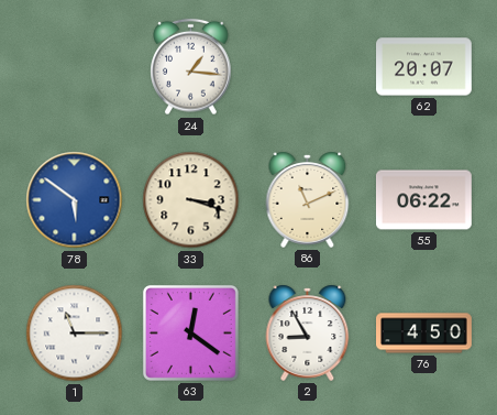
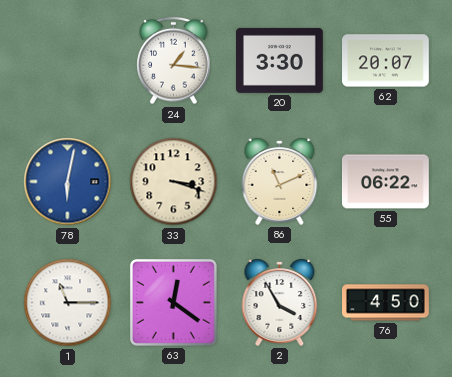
20: none -> 3:30
78: 5:51 -> 6:02
2: 8:55 -> 3:55
